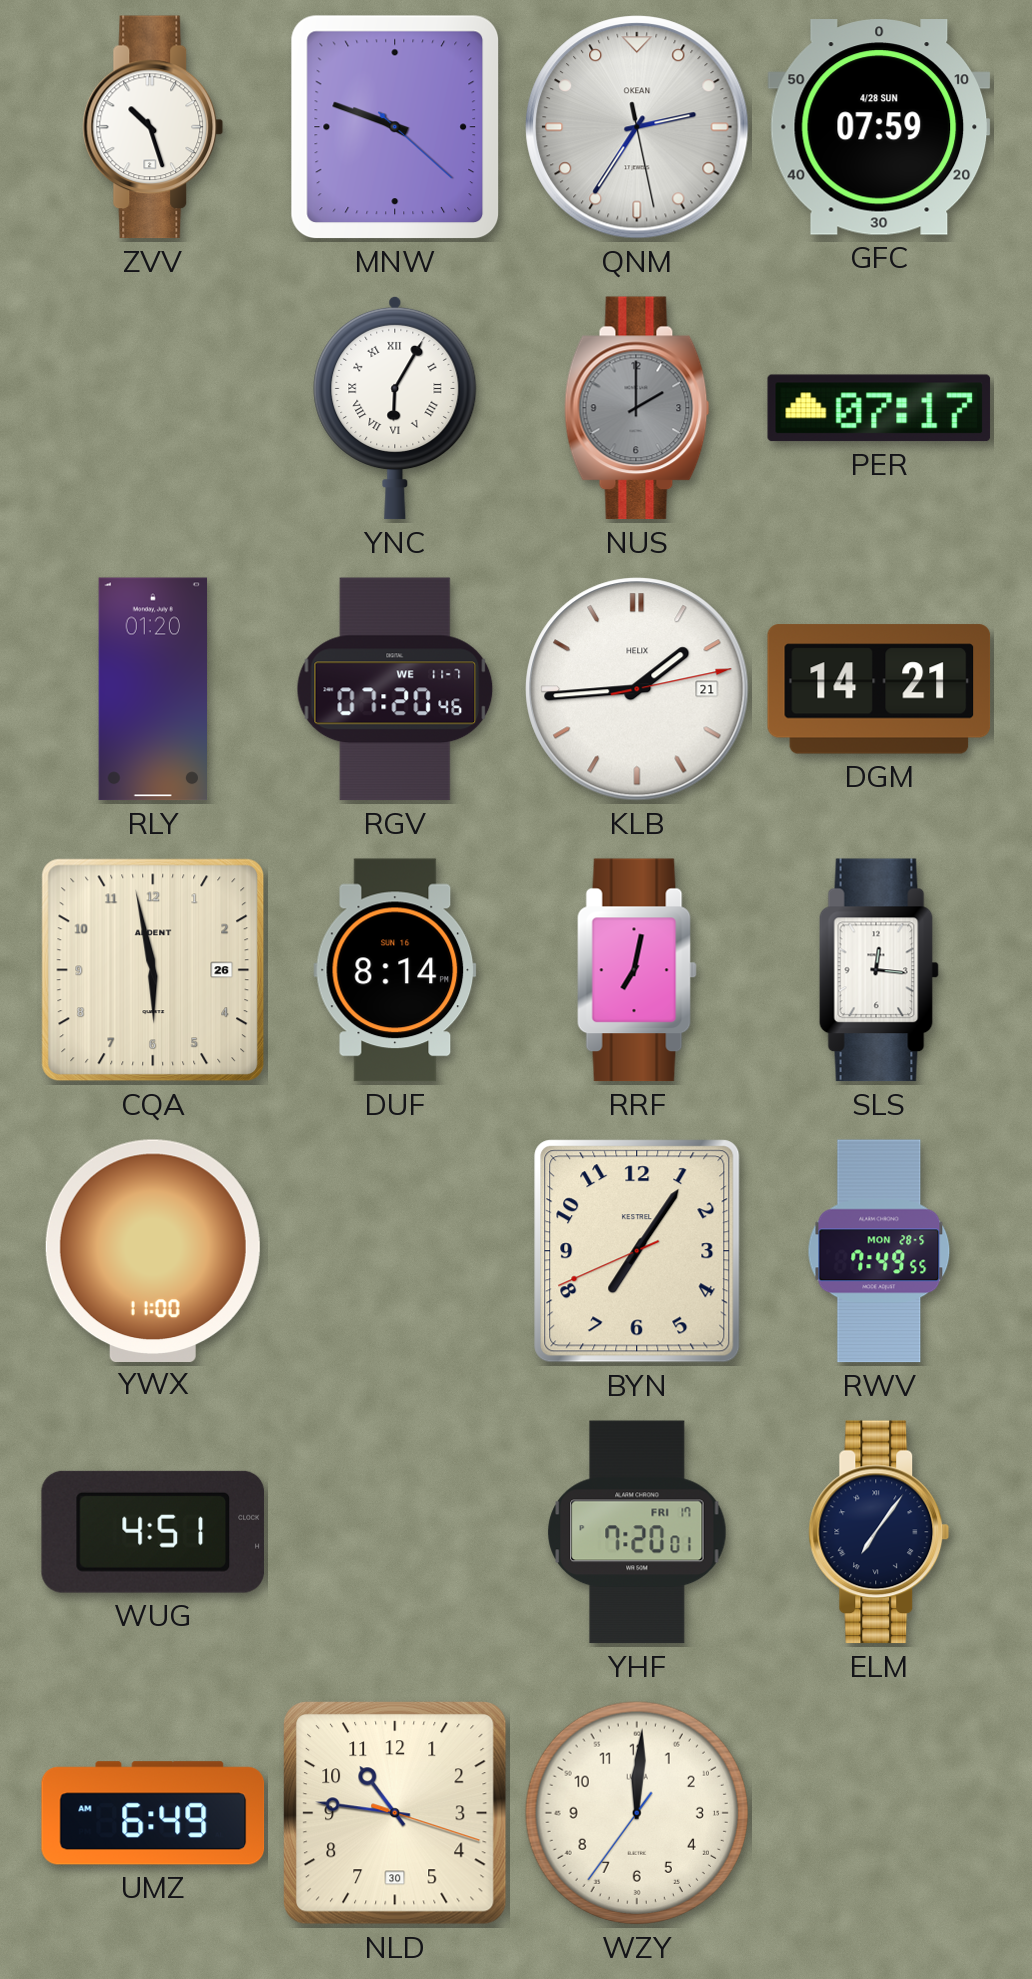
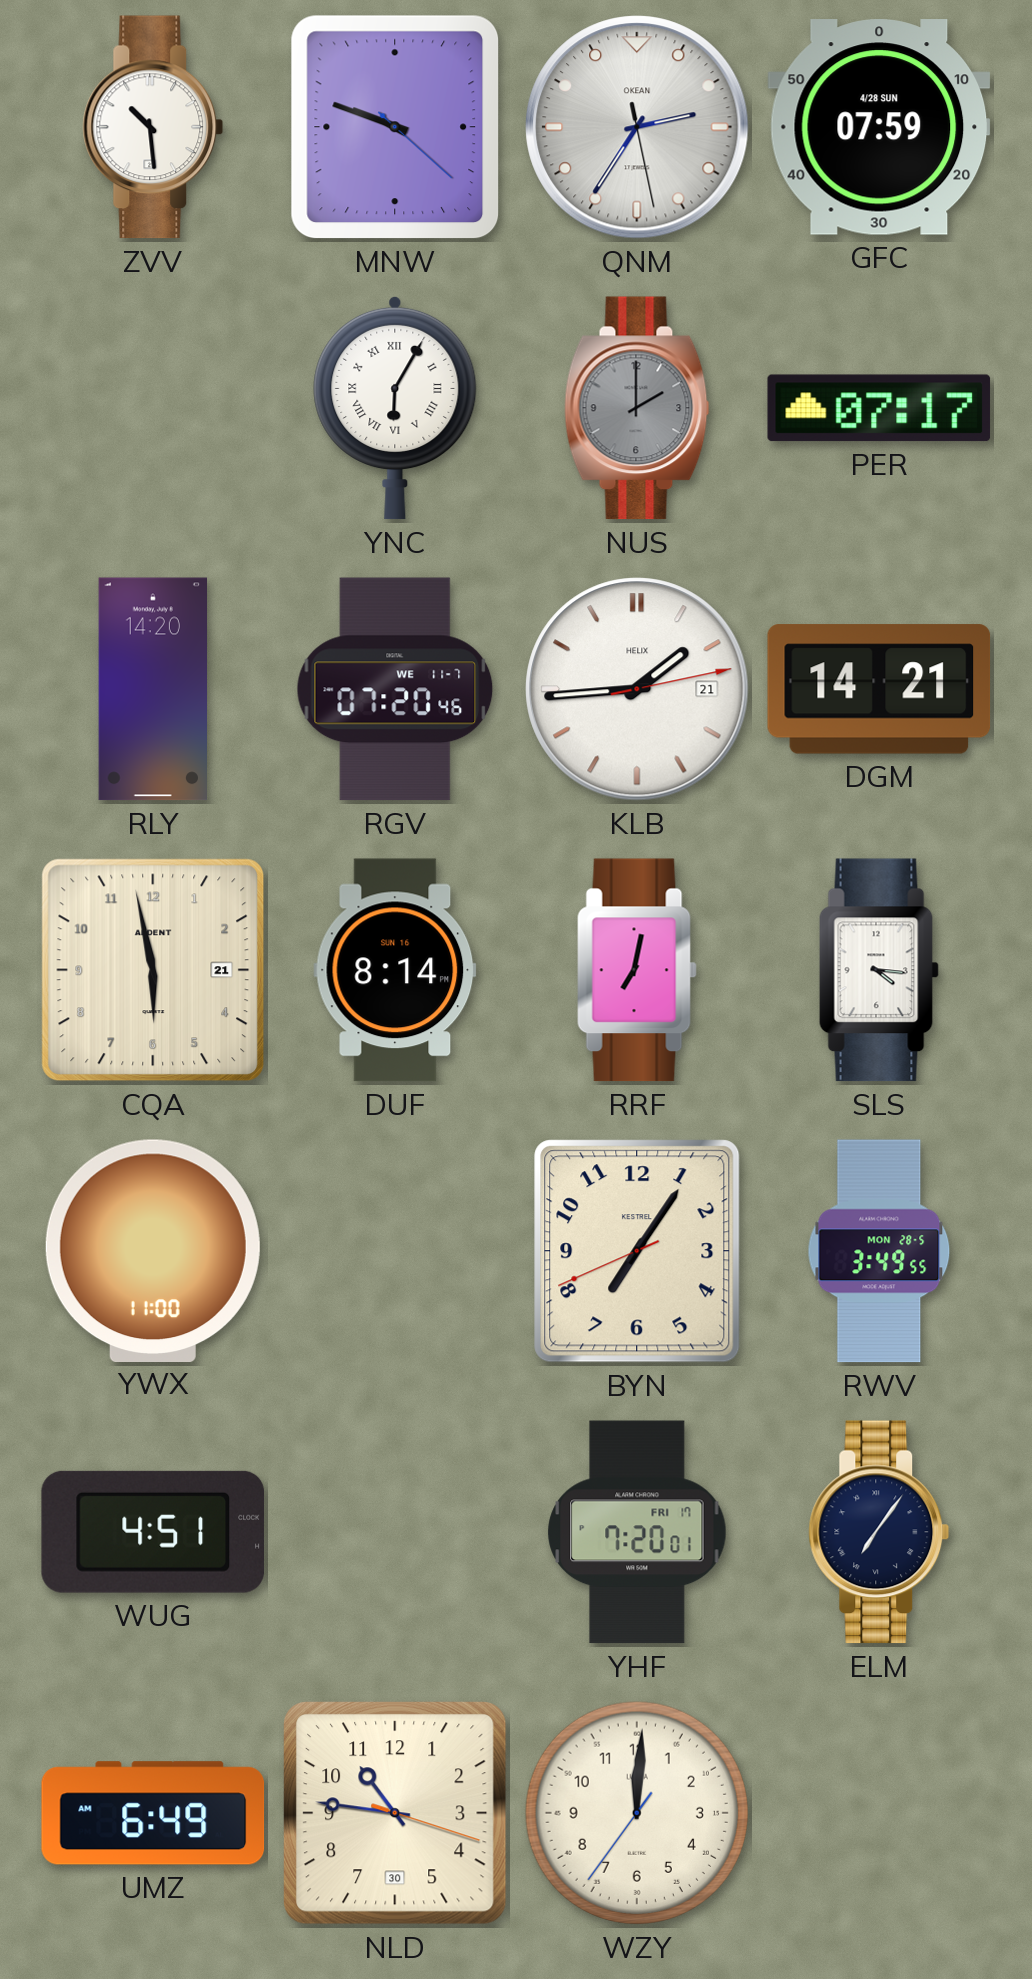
ZVV: 10:27 -> 10:29
RLY: 01:20 -> 14:20
CQA date: 26 -> 21
SLS: 12:16 -> 4:16
RWV: 7:49 -> 3:49
